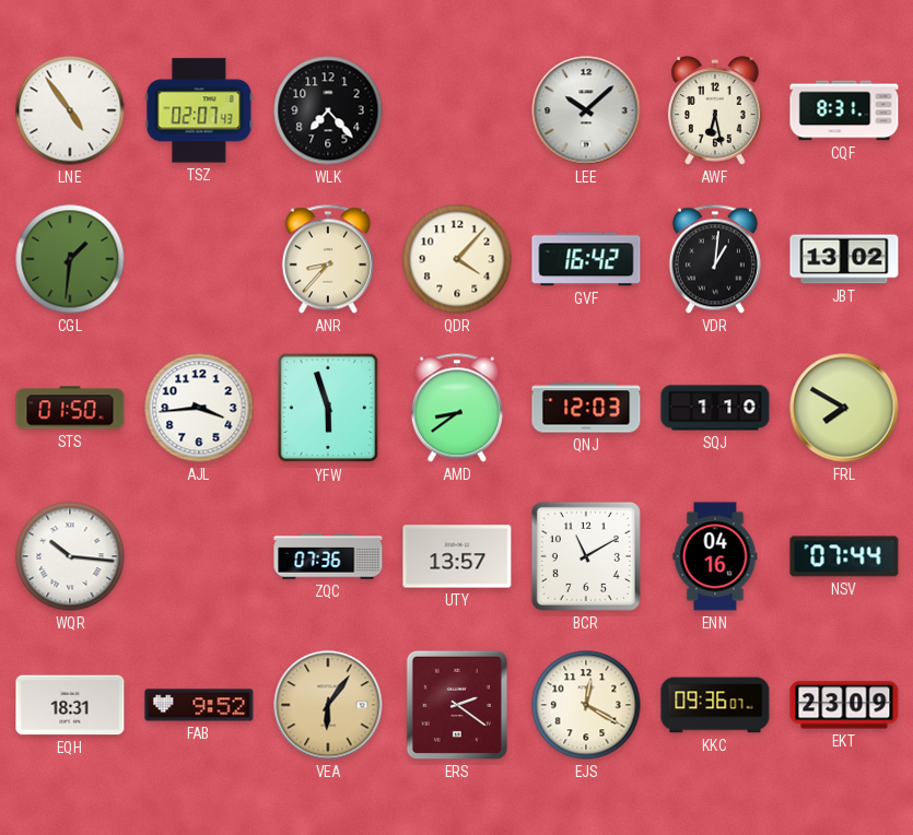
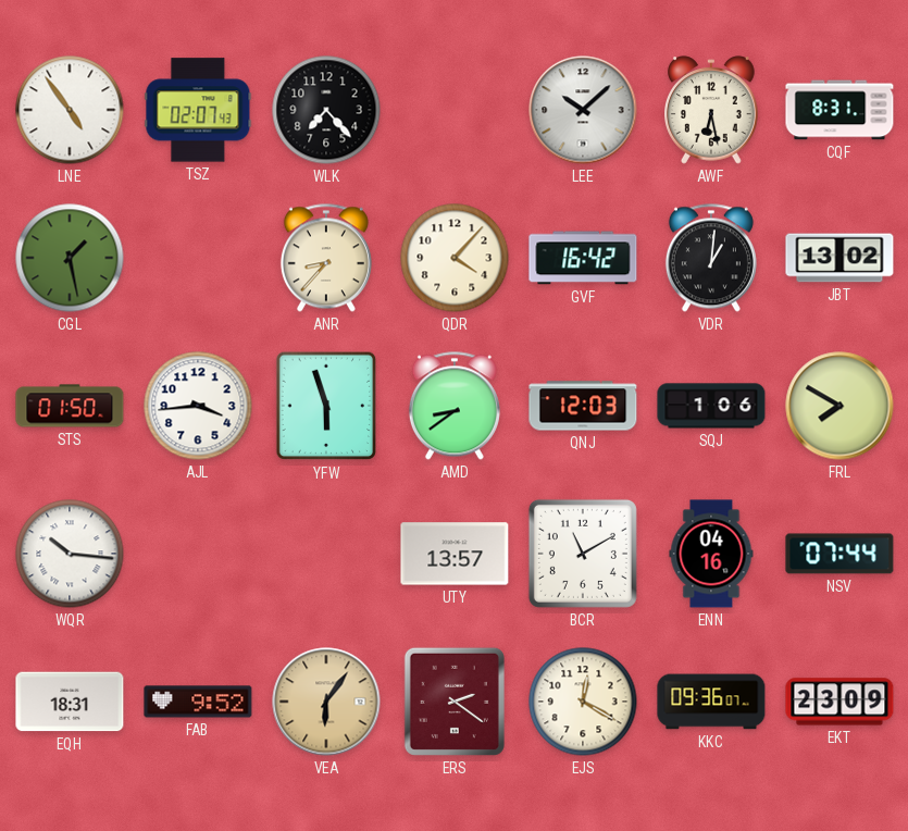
CGL: 1:31 -> 1:28
SQJ: 1:10 -> 1:06
ZQC: 07:36 -> none
